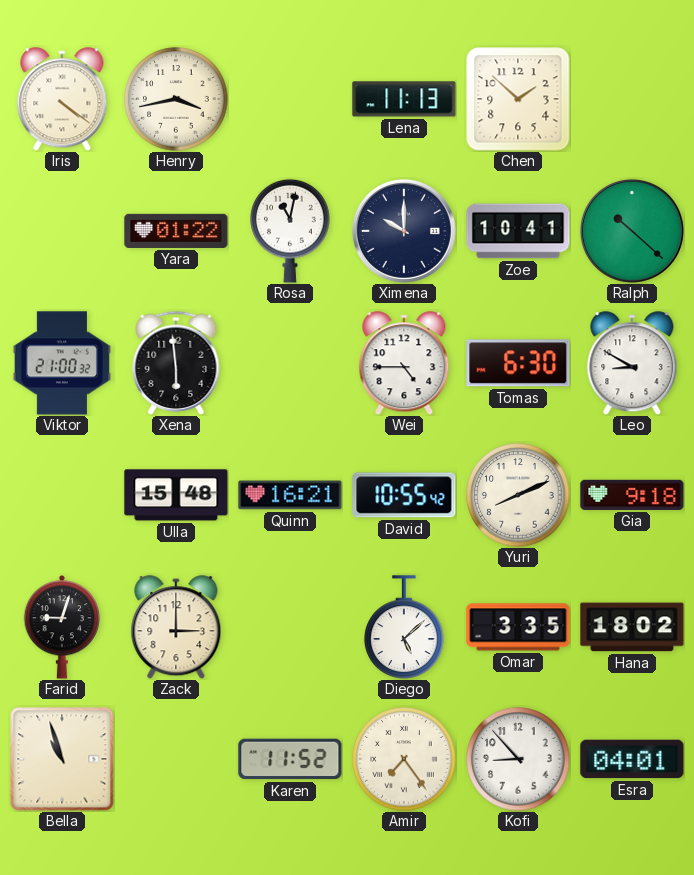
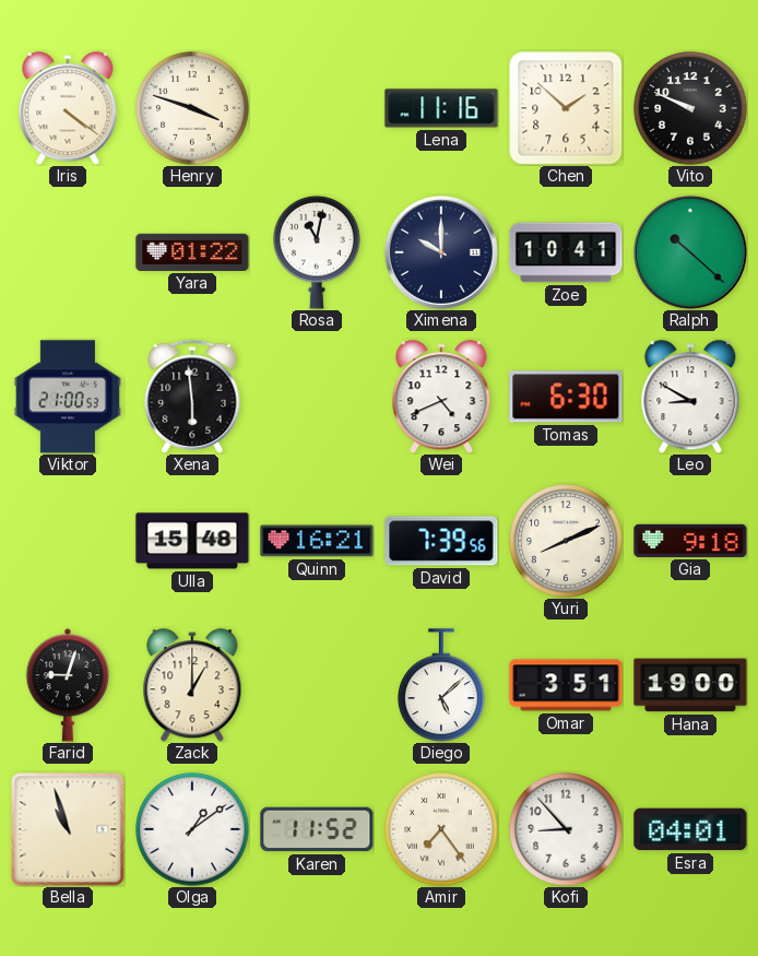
Henry: 3:43 -> 3:48
Lena: 11:13 -> 11:16
Vito: none -> 9:49
Viktor: 21:00:32 -> 21:00:53
Wei: 4:45 -> 4:41
David: 10:55 -> 7:39
Zack: 3:00 -> 1:00
Omar: 3:35 -> 3:51
Hana: 18:02 -> 19:00
Olga: none -> 1:09
